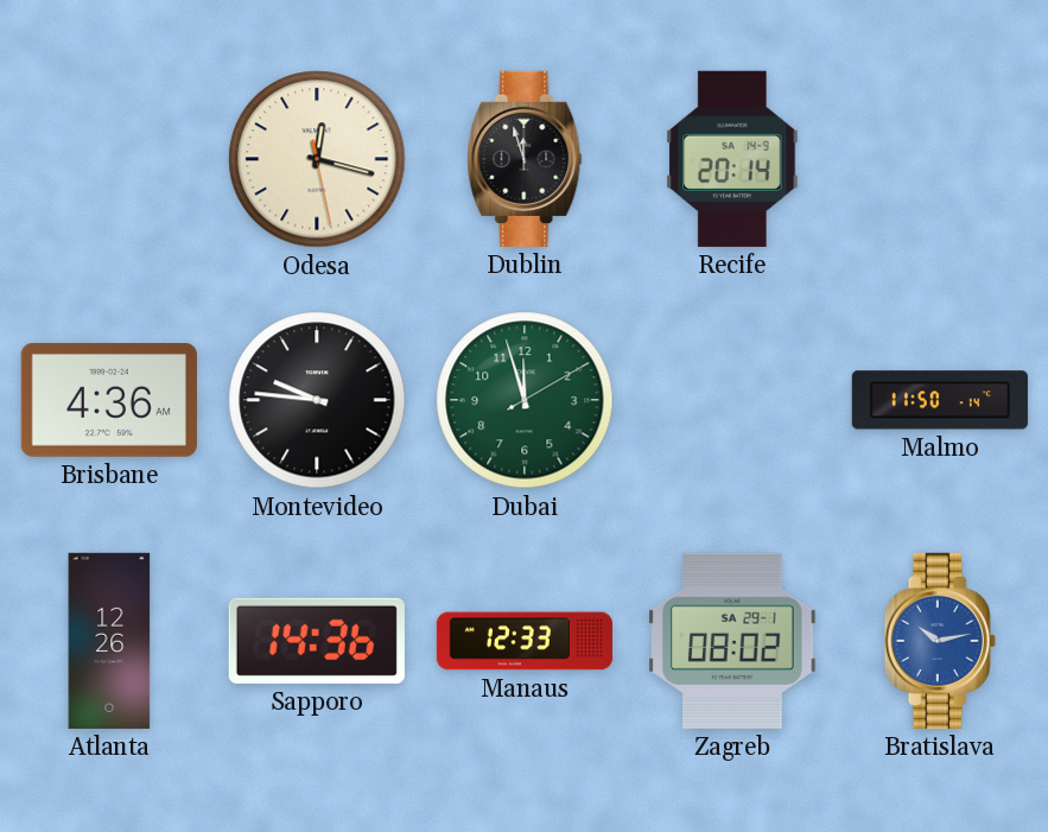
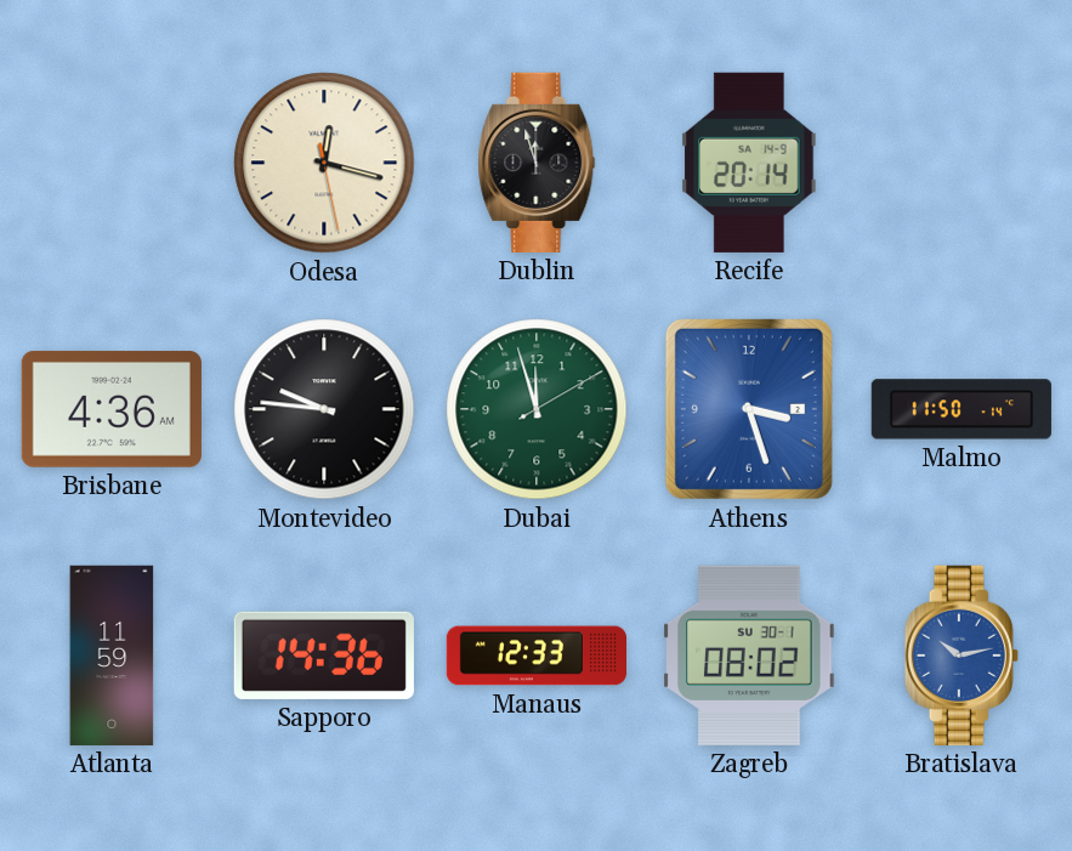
Athens: none -> 3:27
Atlanta: 12:26 -> 11:59
Zagreb date: SA 29-1 -> SU 30-1
